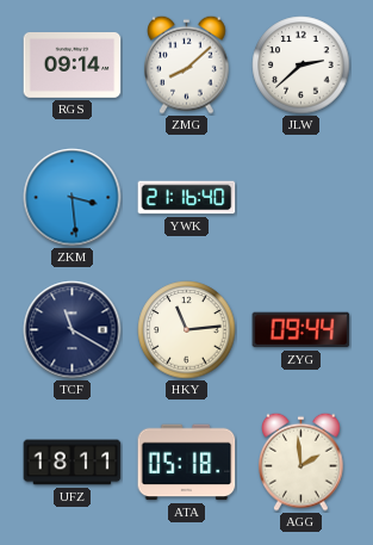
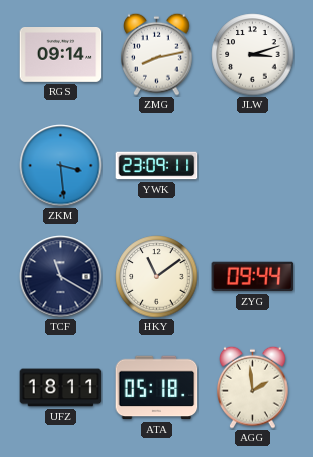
ZMG: 8:08 -> 8:13
JLW: 2:38 -> 3:12
YWK: 21:16 -> 23:09
HKY: 11:14 -> 11:09
